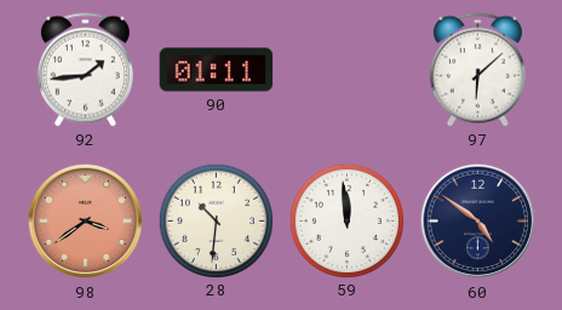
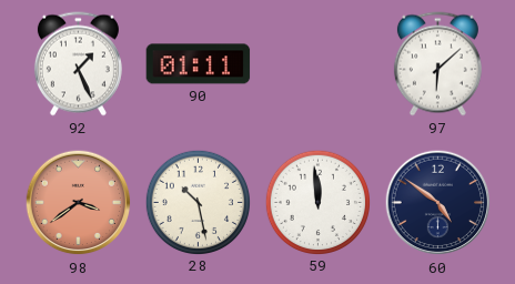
92: 1:44 -> 1:26
28: 10:31 -> 10:28
